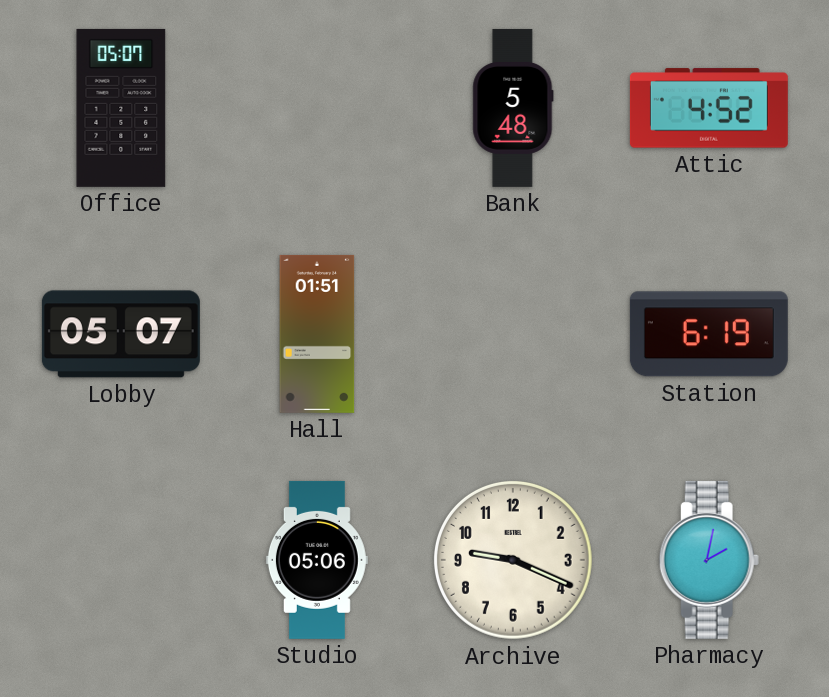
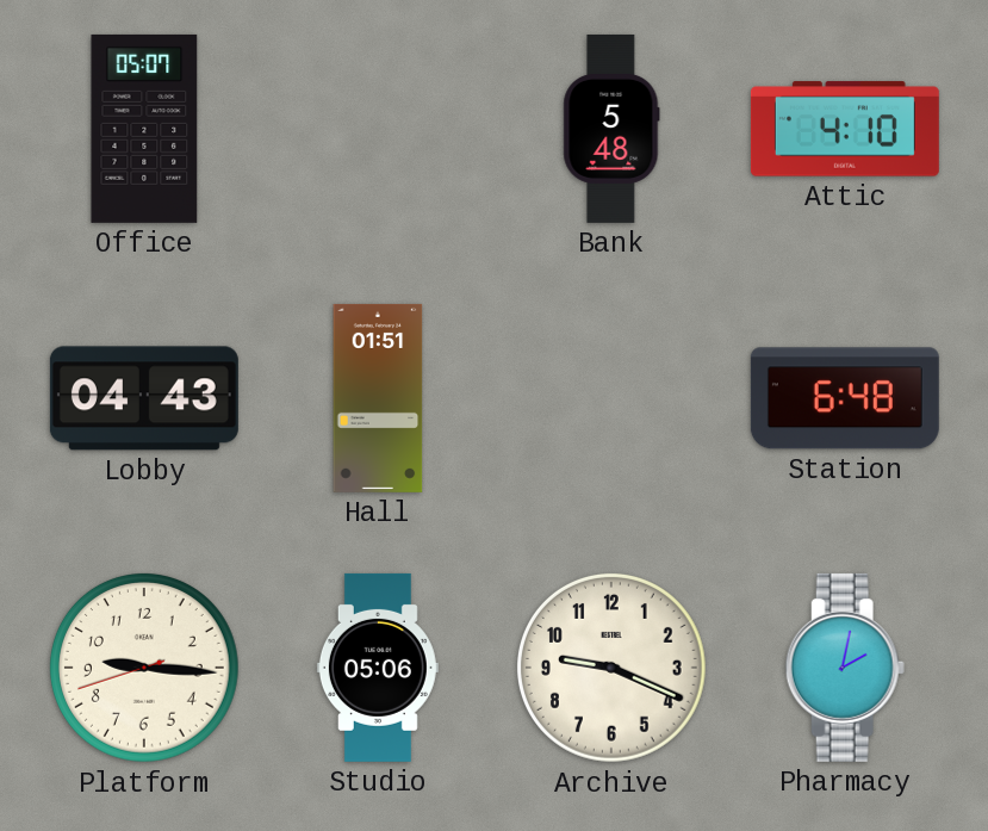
Attic: 4:52 -> 4:10
Lobby: 05:07 -> 04:43
Station: 6:19 -> 6:48
Platform: none -> 9:15
